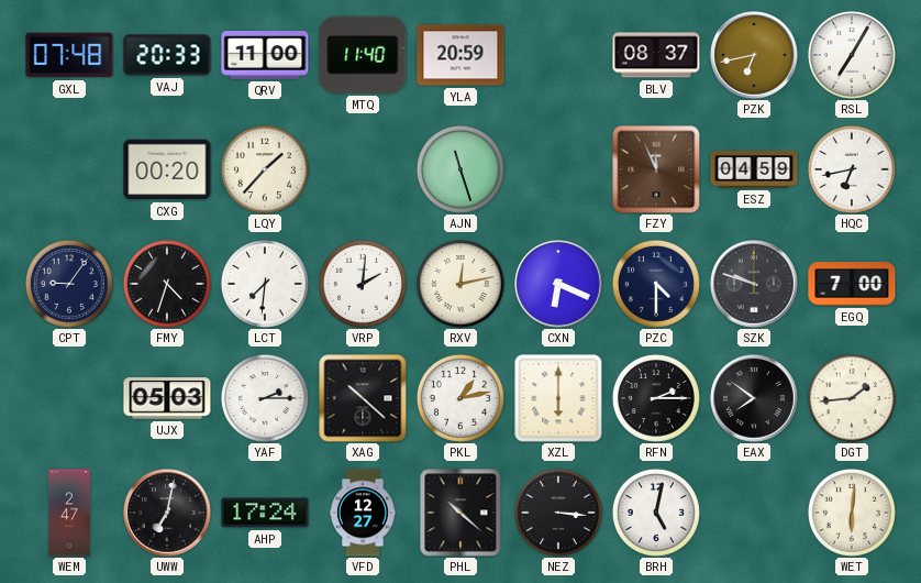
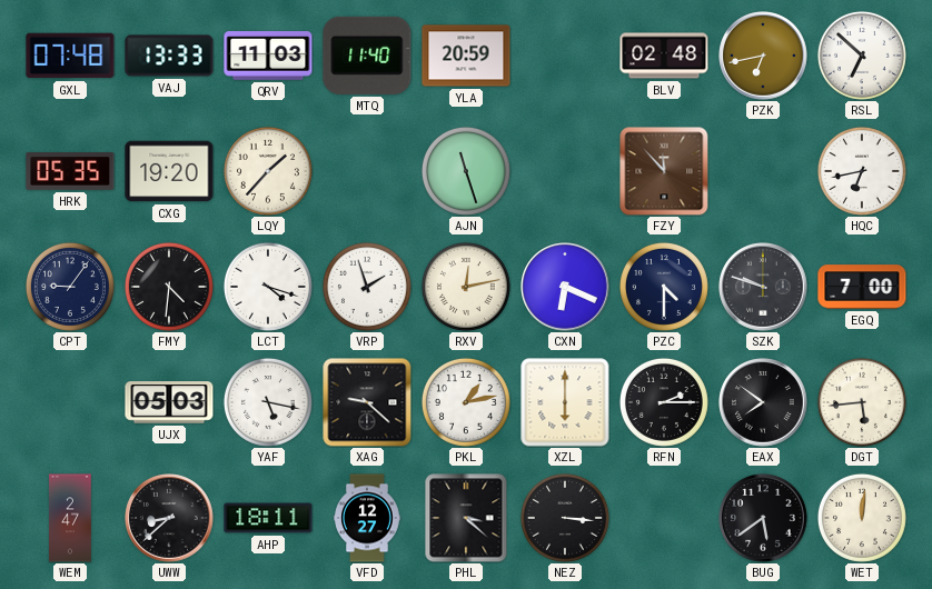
VAJ: 20:33 -> 13:33
QRV: 11:00 -> 11:03
BLV: 08:37 -> 02:48
RSL: 7:05 -> 6:52
HRK: none -> 05:35
CXG: 00:20 -> 19:20
FZY: 11:56 -> 11:53
ESZ: 04:59 -> none
FMY: 4:33 -> 4:31
LCT: 7:31 -> 4:18
VRP: 2:01 -> 1:57
YAF: 2:15 -> 5:17
XAG: 10:22 -> 9:22
DGT: 1:44 -> 5:44
UWW: 7:02 -> 8:38
AHP: 17:24 -> 18:11
PHL: 10:22 -> 3:22
BRH: 5:02 -> none
BUG: none -> 5:39
WET: 6:01 -> 12:01
